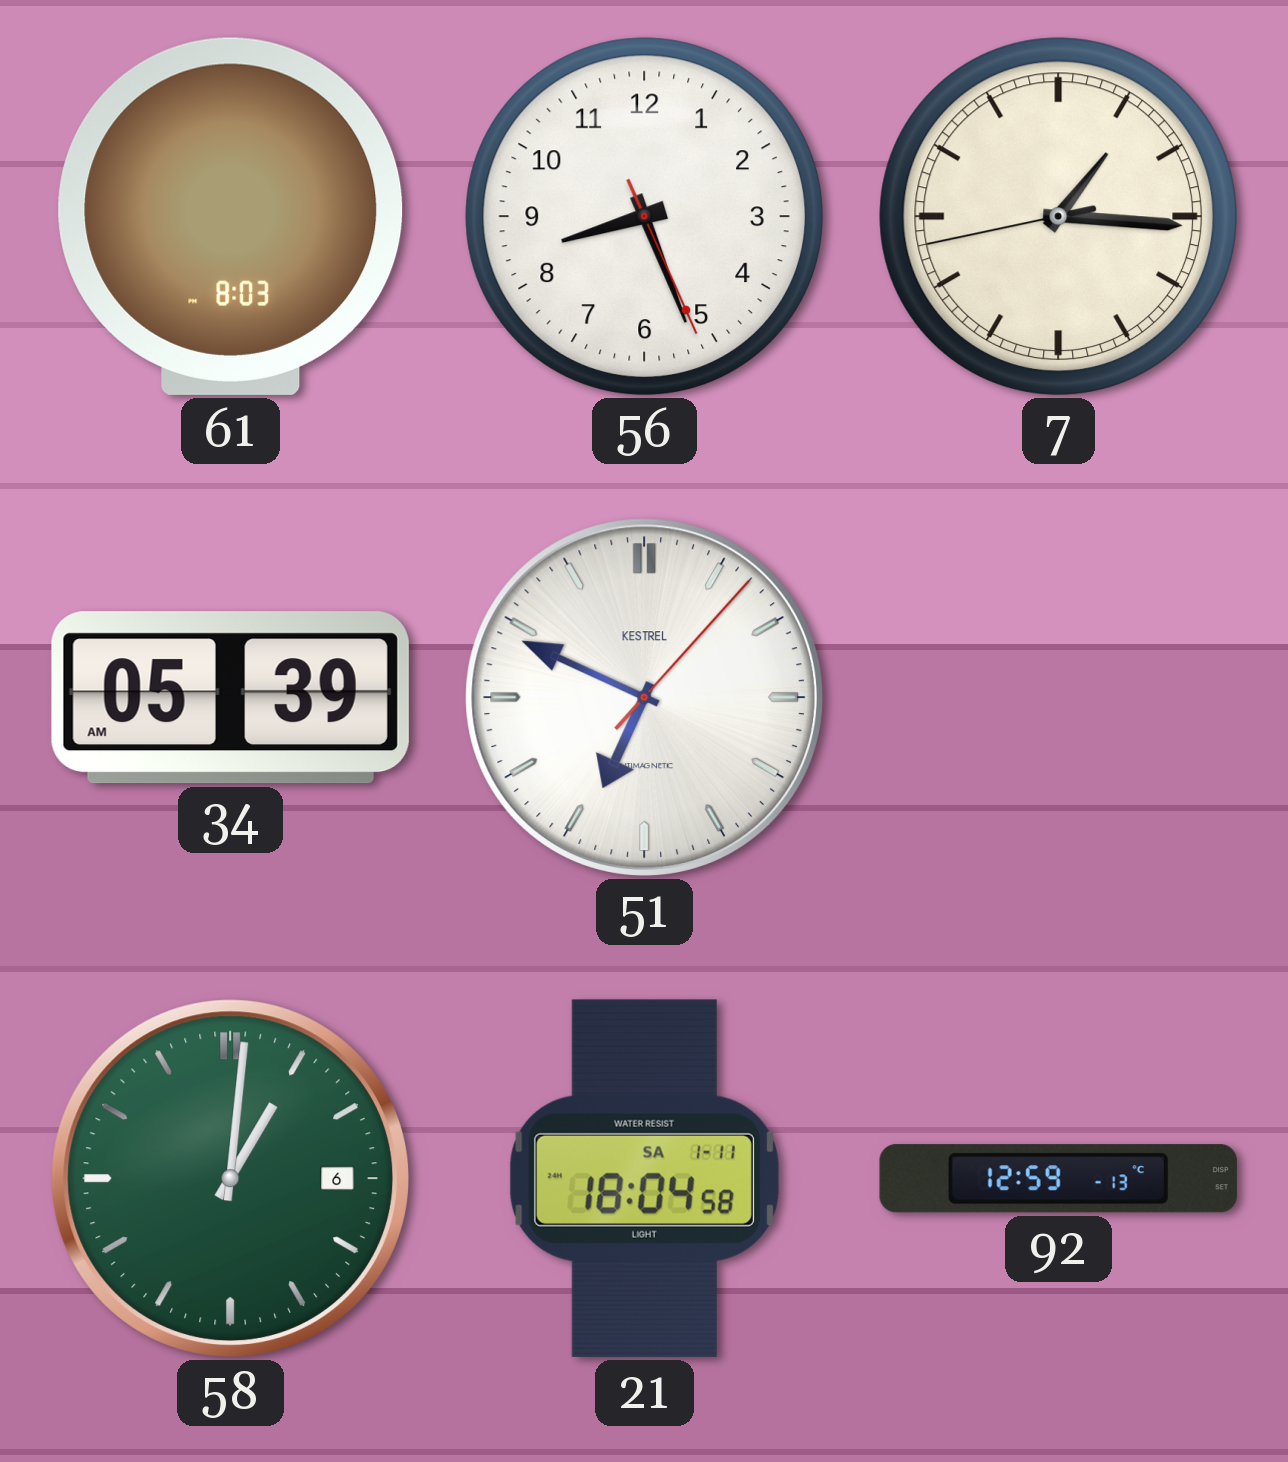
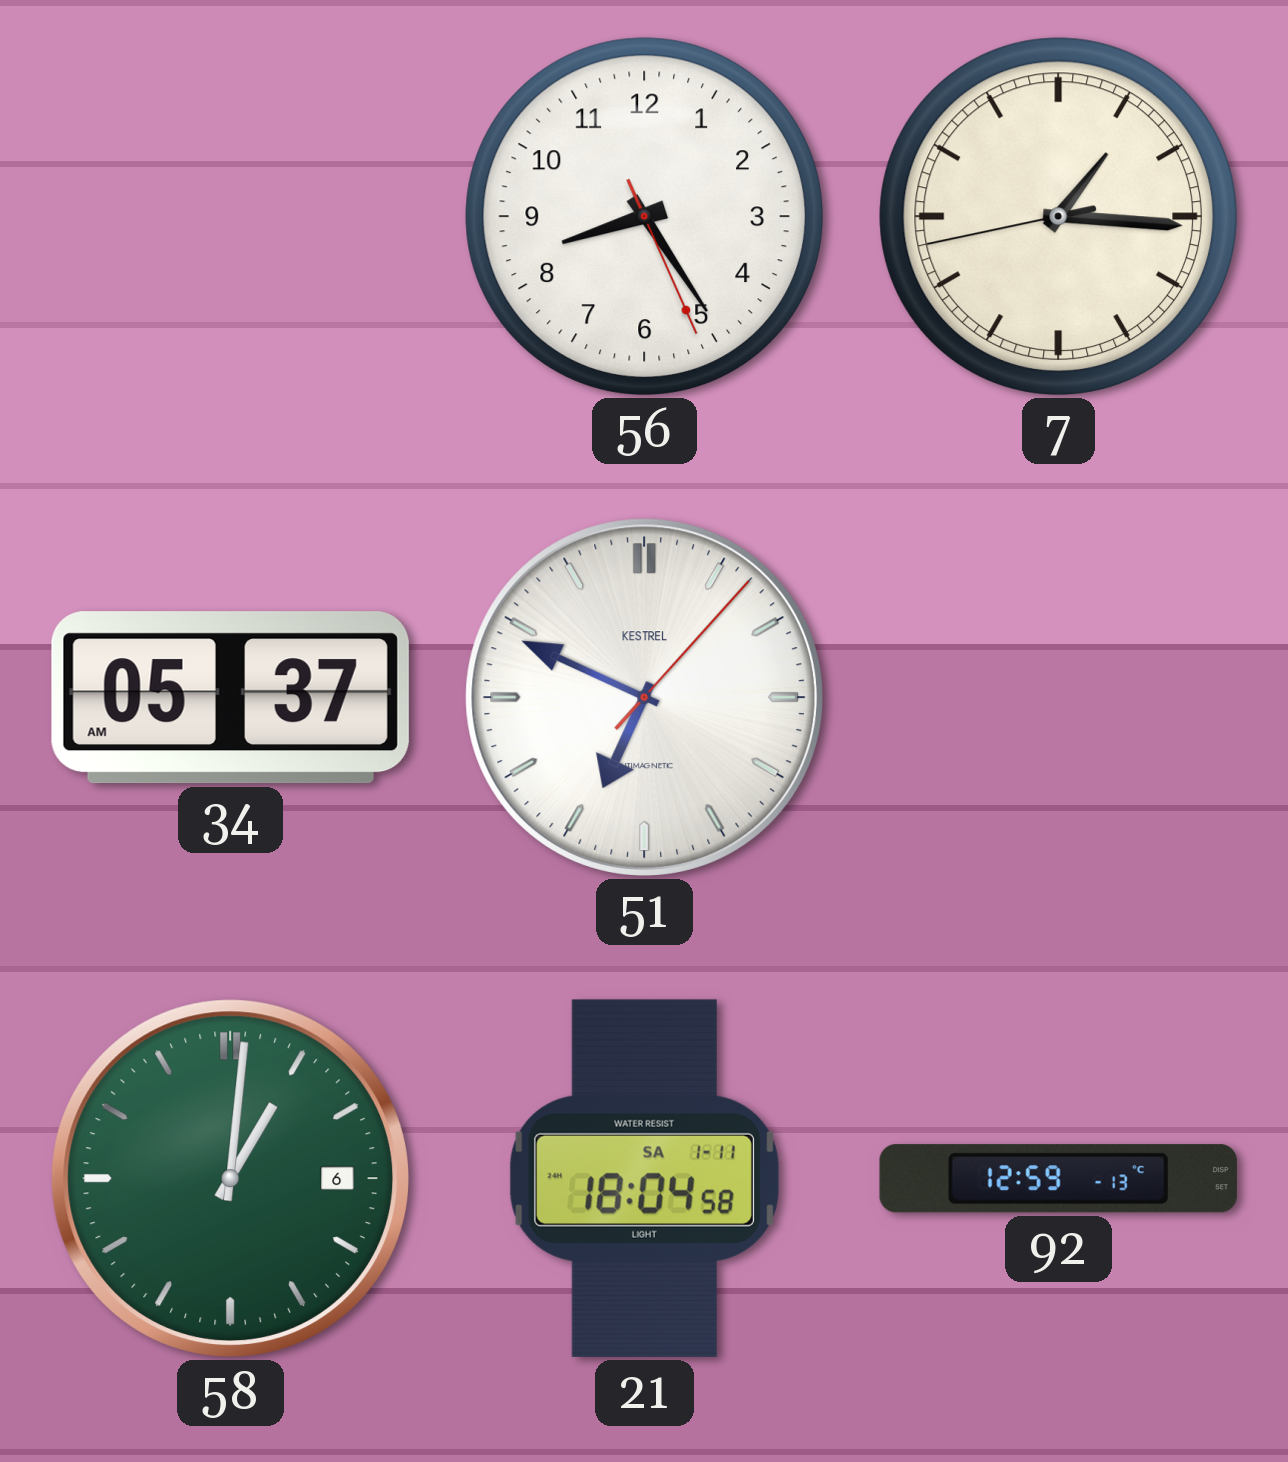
61: 8:03 -> none
56: 8:26 -> 8:24
34: 05:39 -> 05:37
